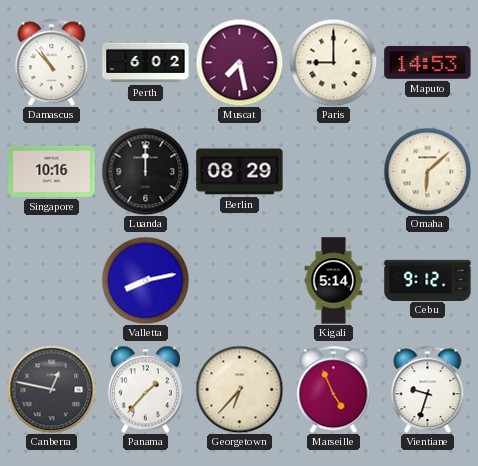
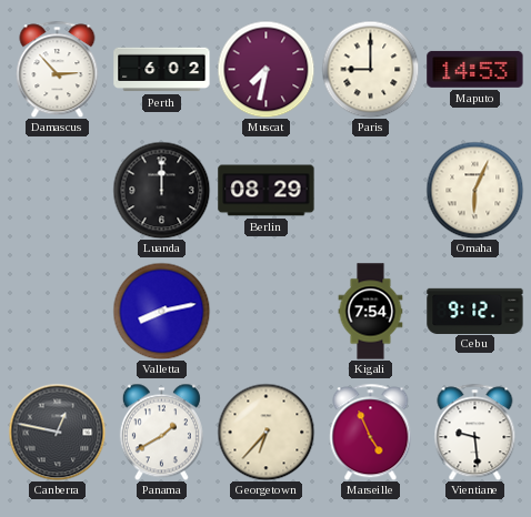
Damascus: 10:53 -> 2:53
Muscat: 7:28 -> 7:32
Singapore: 10:16 -> none
Omaha: 6:08 -> 6:04
Kigali: 5:14 -> 7:54
Panama: 1:37 -> 1:40
Vientiane: 9:33 -> 9:29
